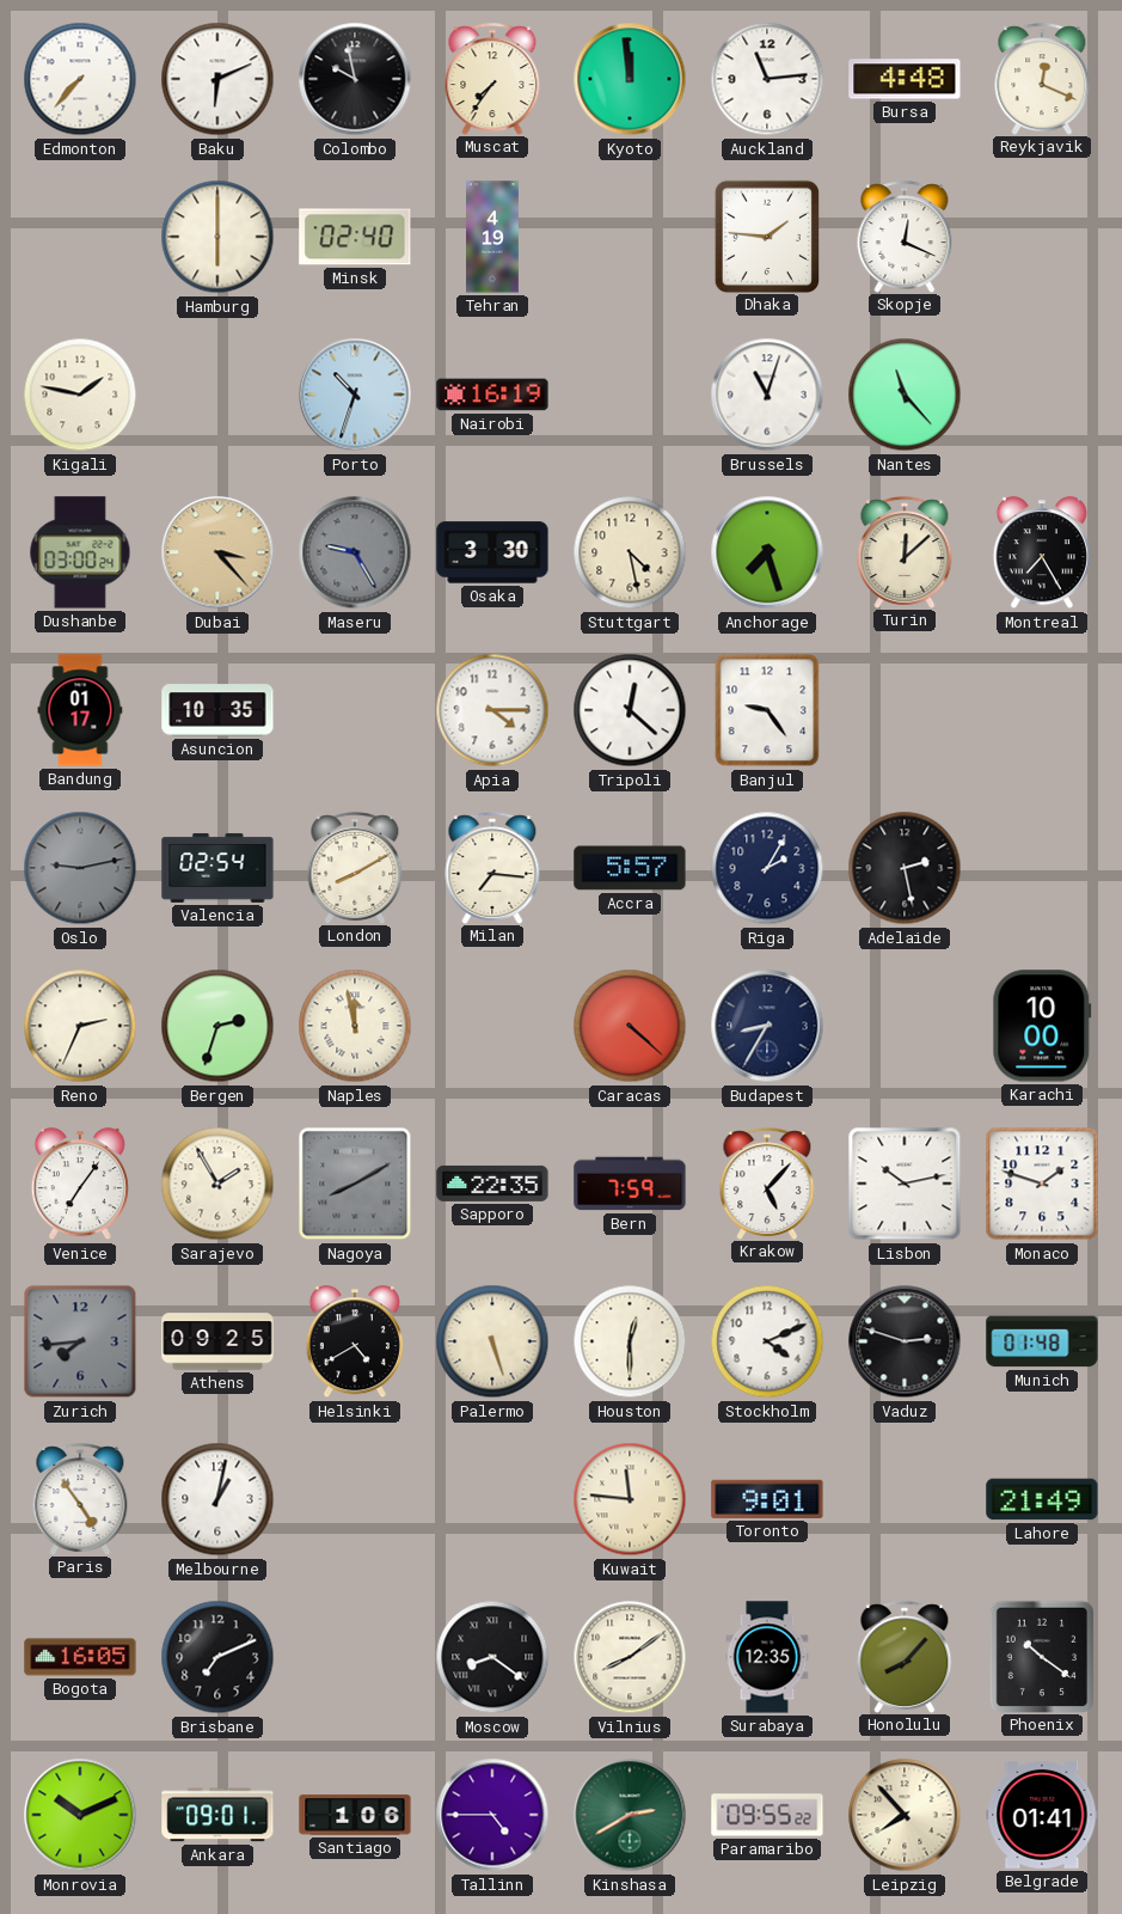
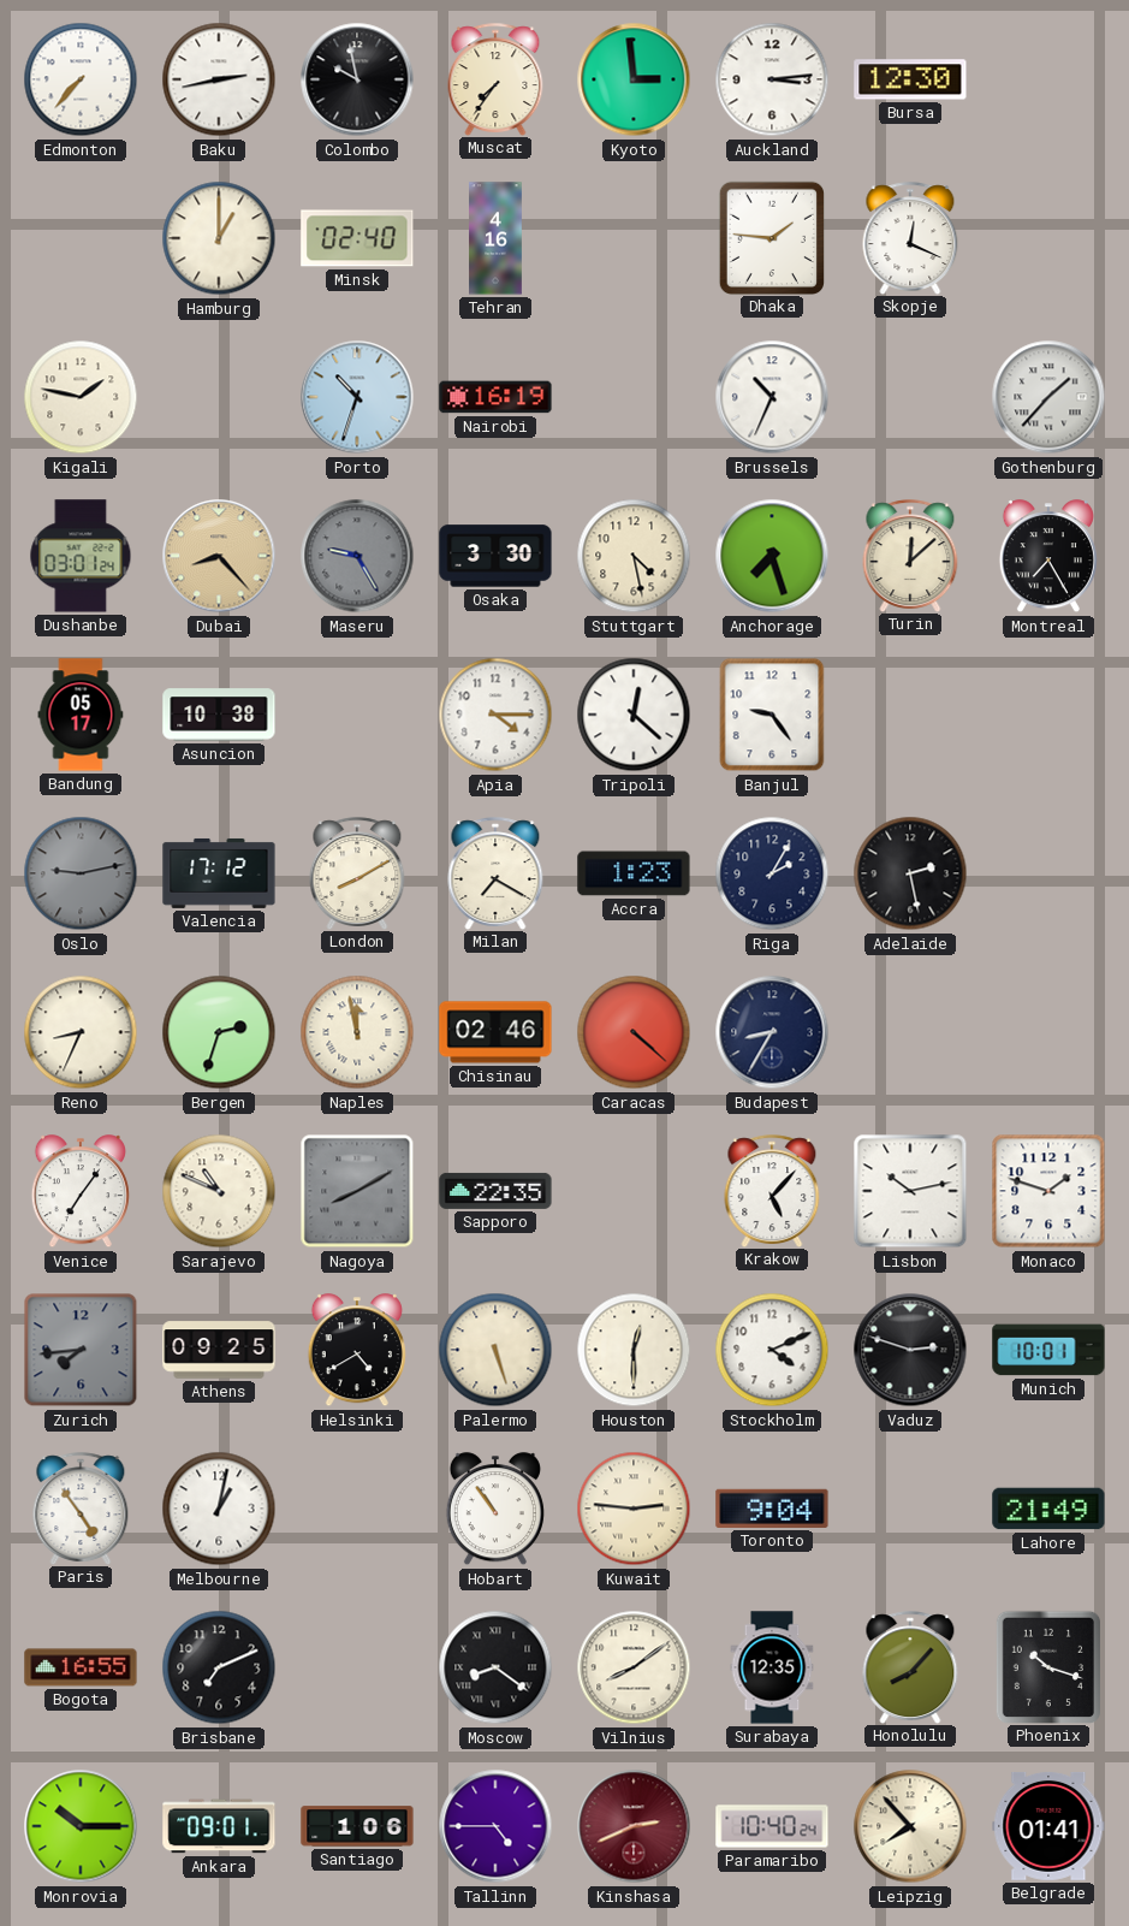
Baku: 6:11 -> 2:43
Kyoto: 11:59 -> 2:59
Auckland: 11:14 -> 3:14
Bursa: 4:48 -> 12:30
Reykjavik: 12:19 -> none
Hamburg: 6:00 -> 1:00
Tehran: 4:19 -> 4:16
Brussels: 11:03 -> 10:34
Nantes: 11:23 -> none
Gothenburg: none -> 1:37
Dushanbe: 03:00 -> 03:01
Dubai: 3:23 -> 8:23
Bandung: 01:17 -> 05:17
Asuncion: 10:35 -> 10:38
Valencia: 02:54 -> 17:12
Milan: 7:16 -> 7:20
Accra: 5:57 -> 1:23
Reno: 2:34 -> 8:34
Chisinau: none -> 02:46
Karachi: 10:00 -> none
Sarajevo: 1:55 -> 10:49
Bern: 7:59 -> none
Munich: 01:48 -> 10:01
Hobart: none -> 10:54
Kuwait: 11:46 -> 2:46
Toronto: 9:01 -> 9:04
Bogota: 16:05 -> 16:55
Phoenix: 10:21 -> 10:18
Monrovia: 10:11 -> 10:15
Kinshasa: 2:40 -> 2:41
Kinshasa dial: green -> burgundy
Paramaribo: 09:55 -> 10:40
